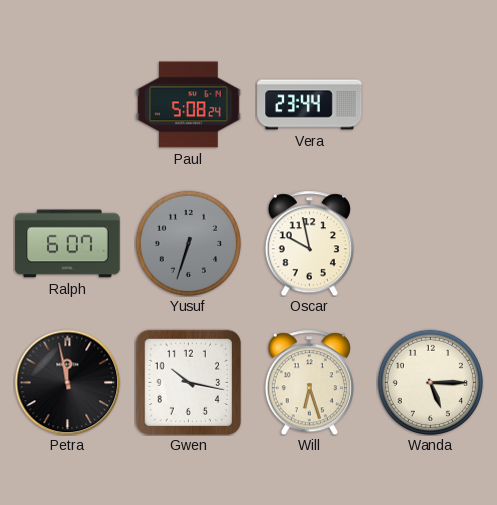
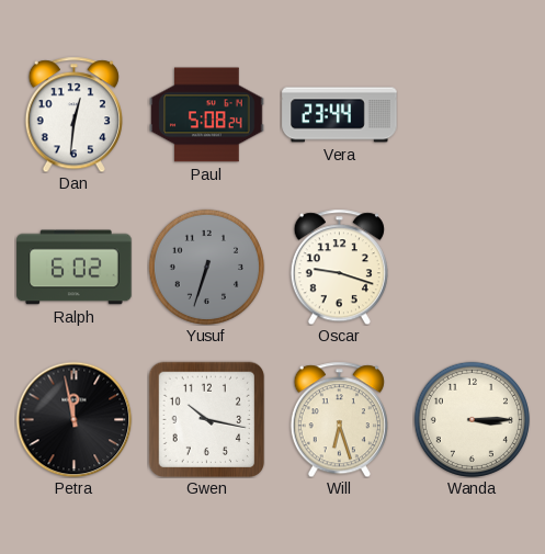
Dan: none -> 12:31
Ralph: 6:07 -> 6:02
Oscar: 9:58 -> 9:18
Wanda: 5:15 -> 3:15
